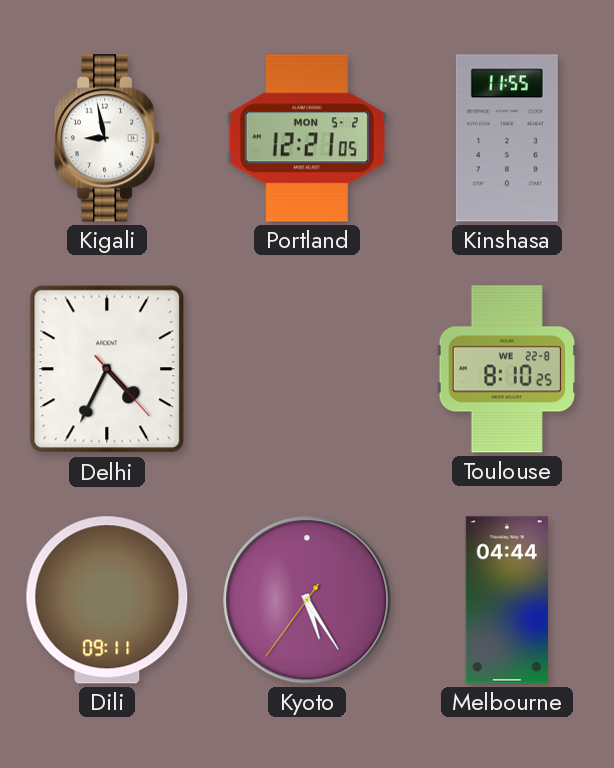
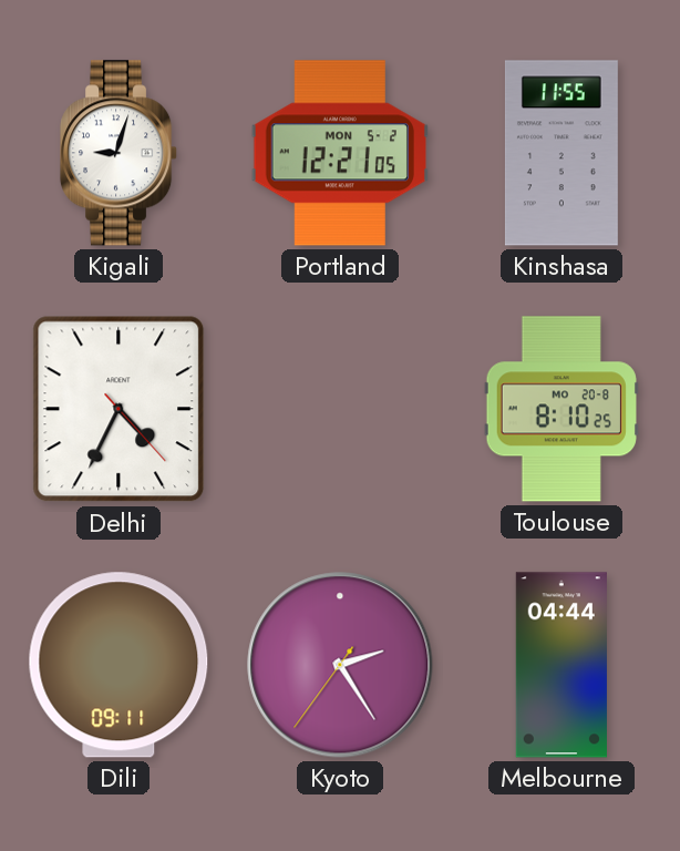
Kigali: 8:58 -> 9:03
Toulouse date: WE 22-8 -> MO 20-8
Kyoto: 5:24 -> 2:24
